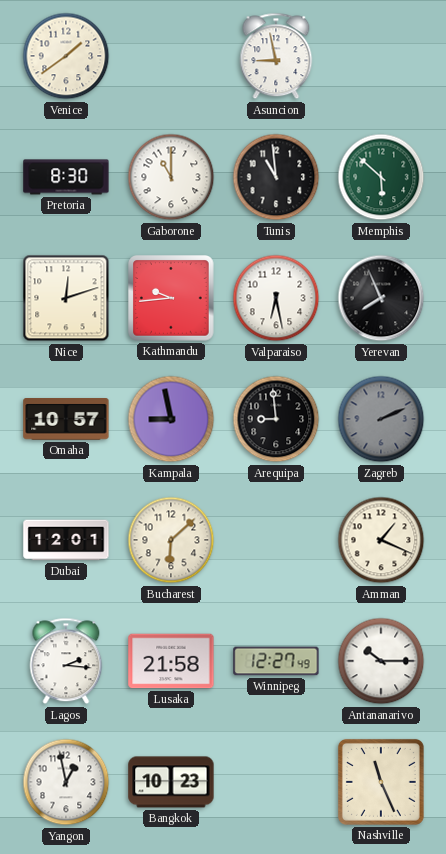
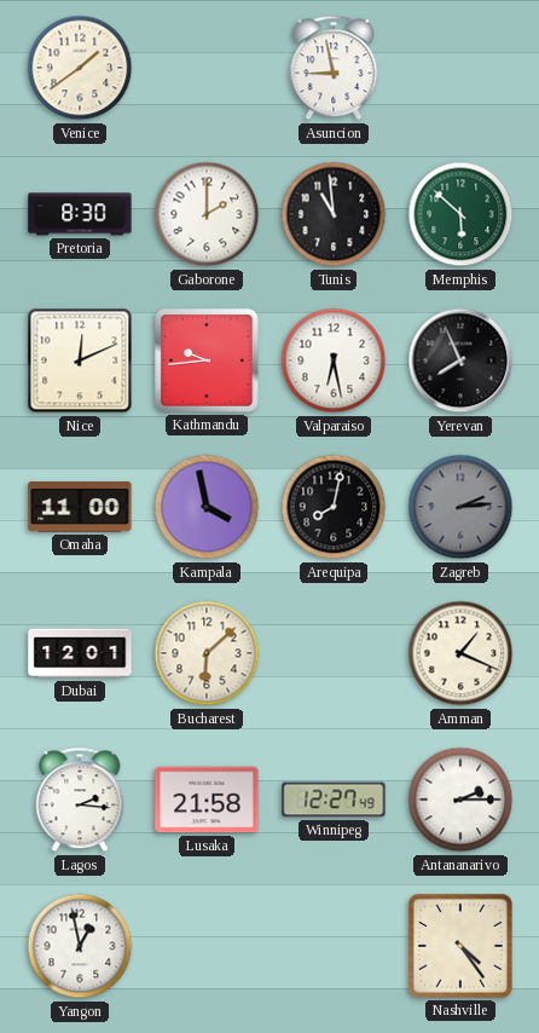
Gaborone: 11:00 -> 2:00
Nice: 12:12 -> 12:11
Omaha: 10:57 -> 11:00
Kampala: 8:58 -> 3:58
Arequipa: 8:59 -> 8:02
Zagreb: 2:11 -> 2:14
Antananarivo: 10:15 -> 2:15
Bangkok: 10:23 -> none
Nashville: 11:26 -> 4:24
